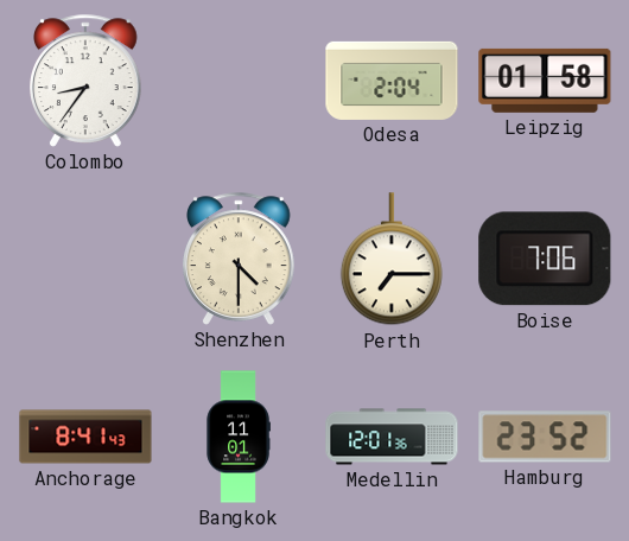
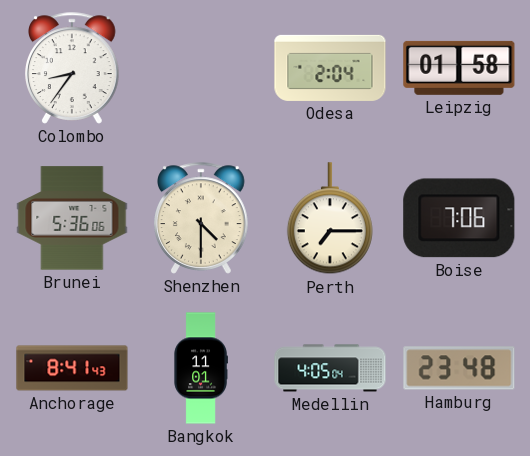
Brunei: none -> 5:36
Medellin: 12:01 -> 4:05
Hamburg: 23:52 -> 23:48
